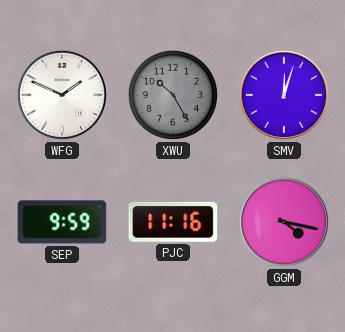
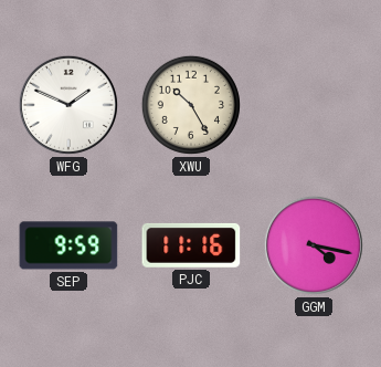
XWU dial: grey -> cream
SMV: 12:03 -> none
